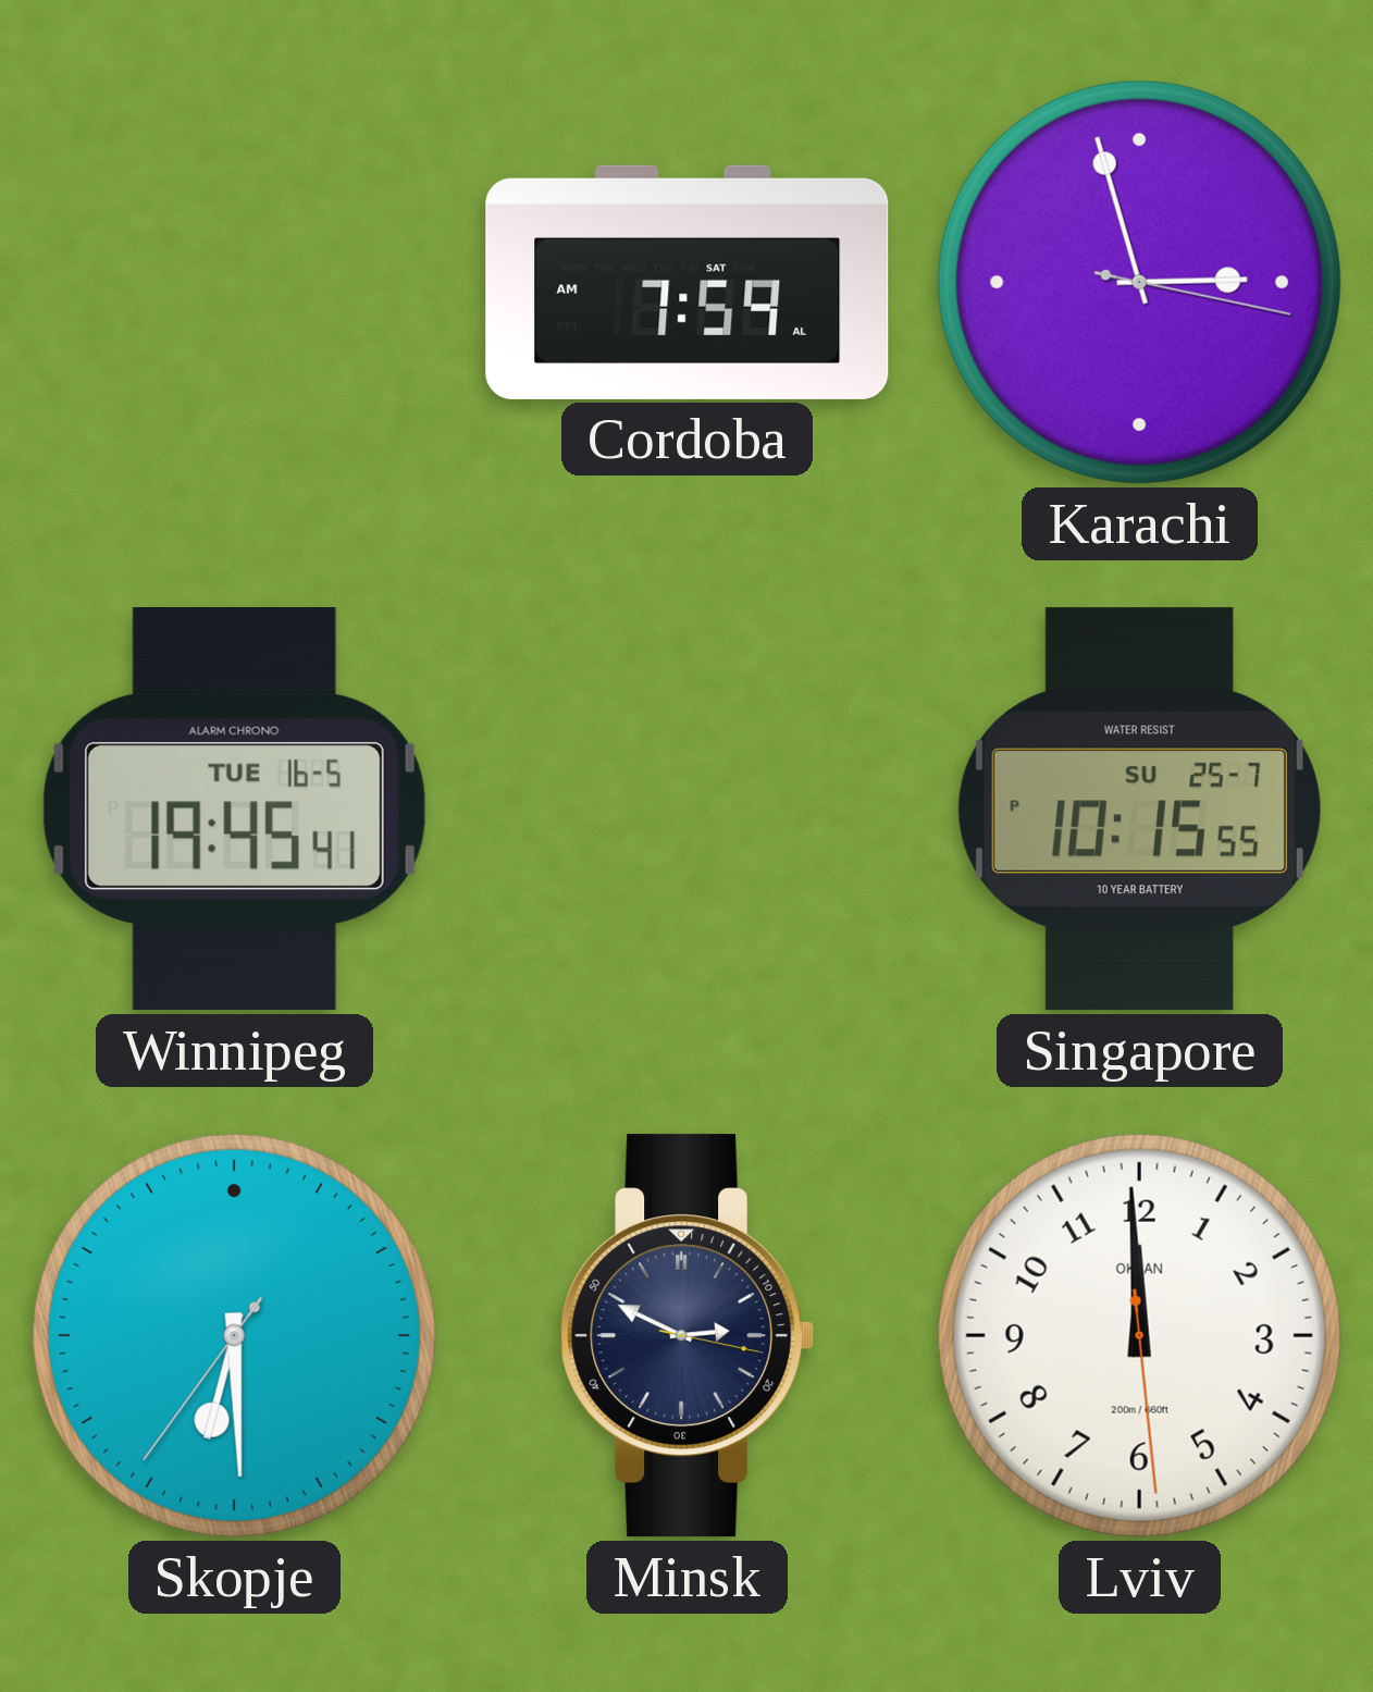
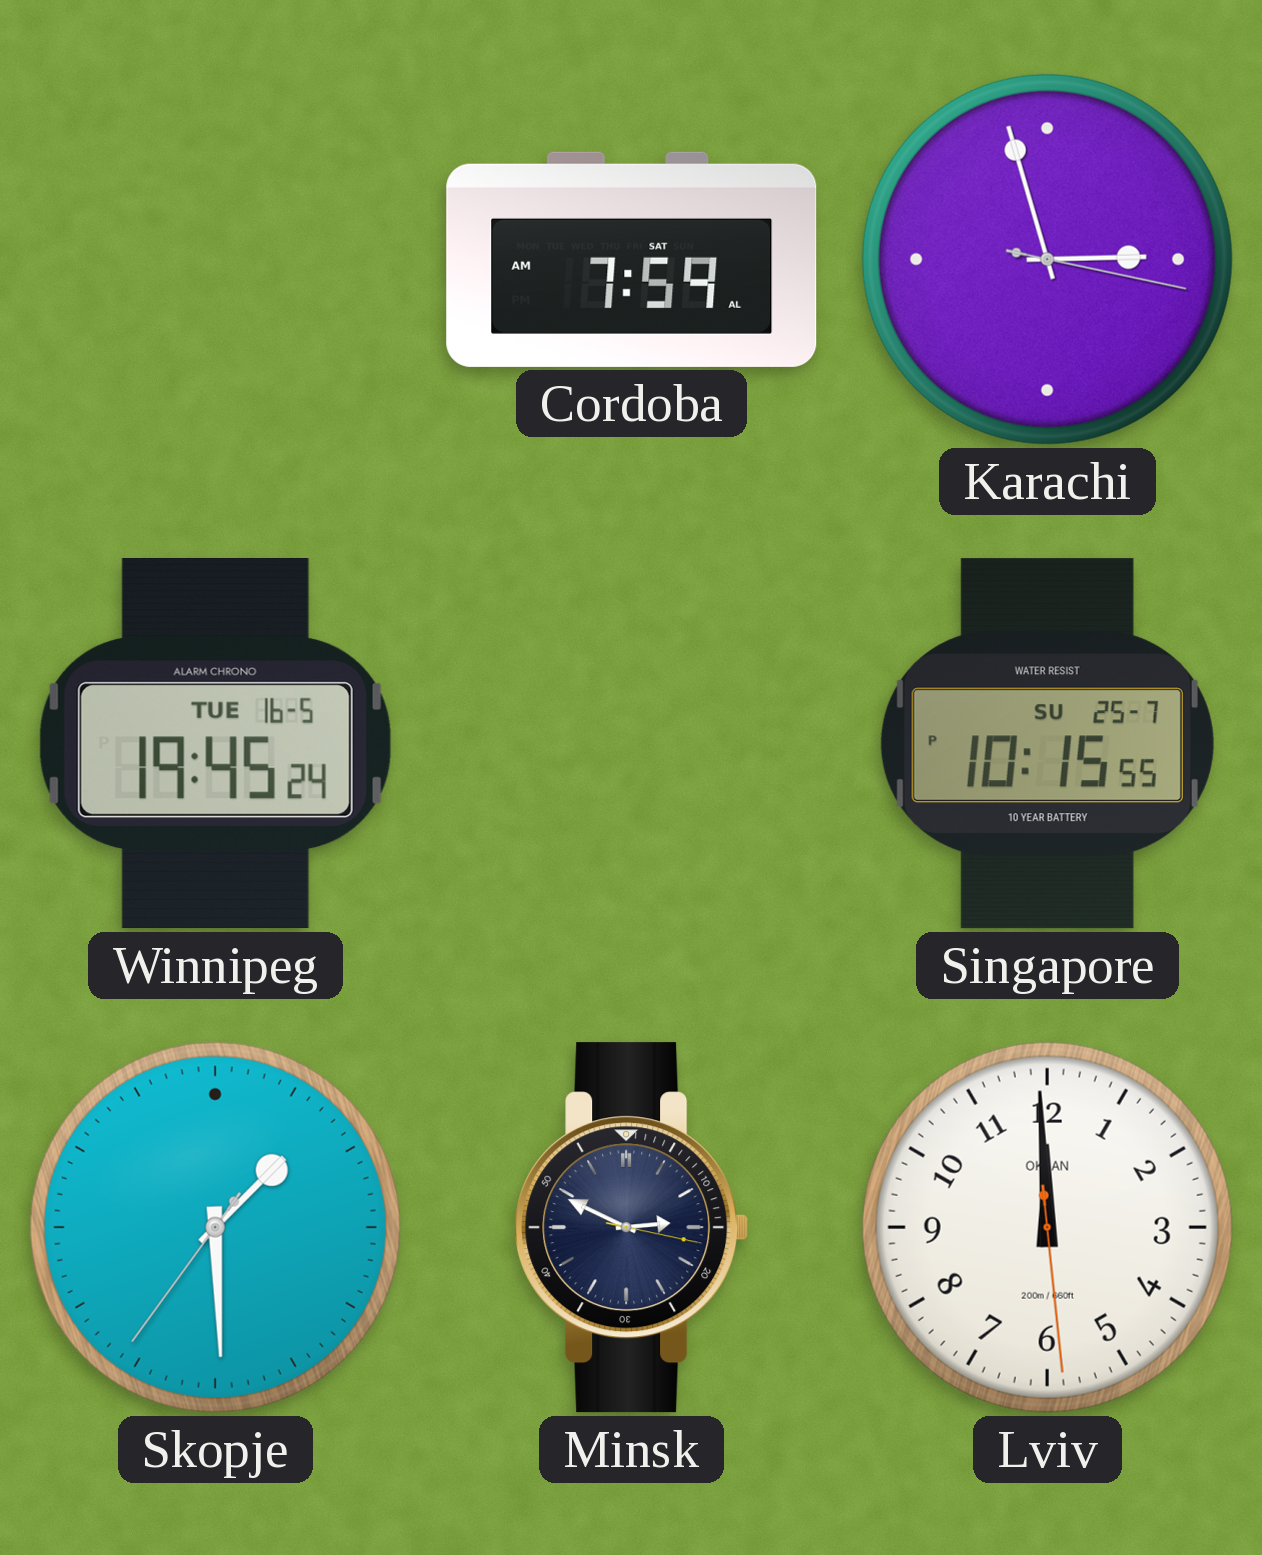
Winnipeg: 19:45:41 -> 19:45:24
Skopje: 6:29 -> 1:29
